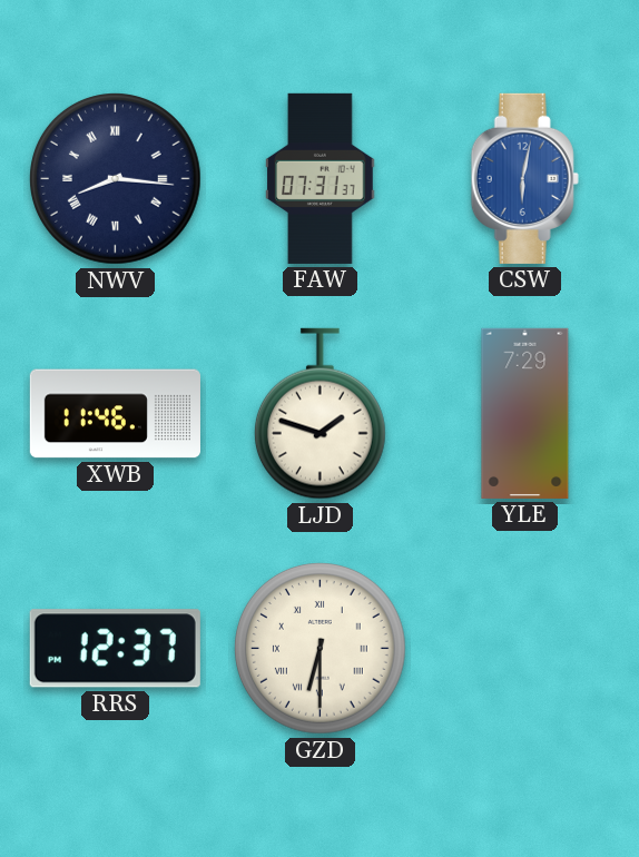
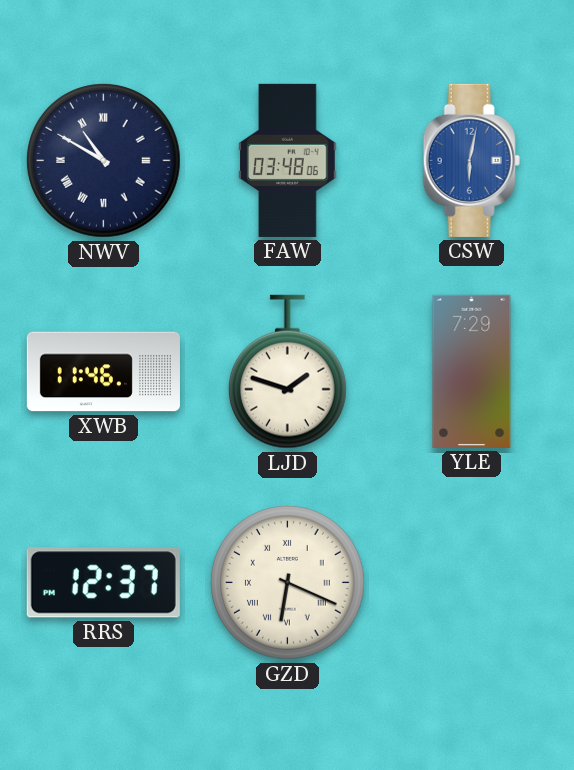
NWV: 8:16 -> 10:50
FAW: 07:31 -> 03:48
GZD: 6:30 -> 6:19
